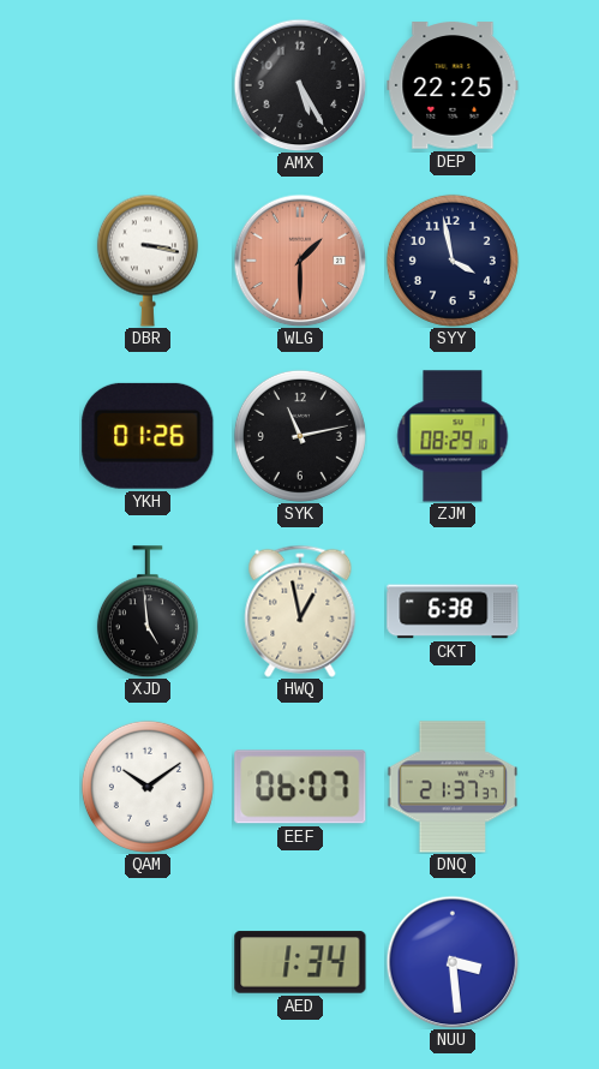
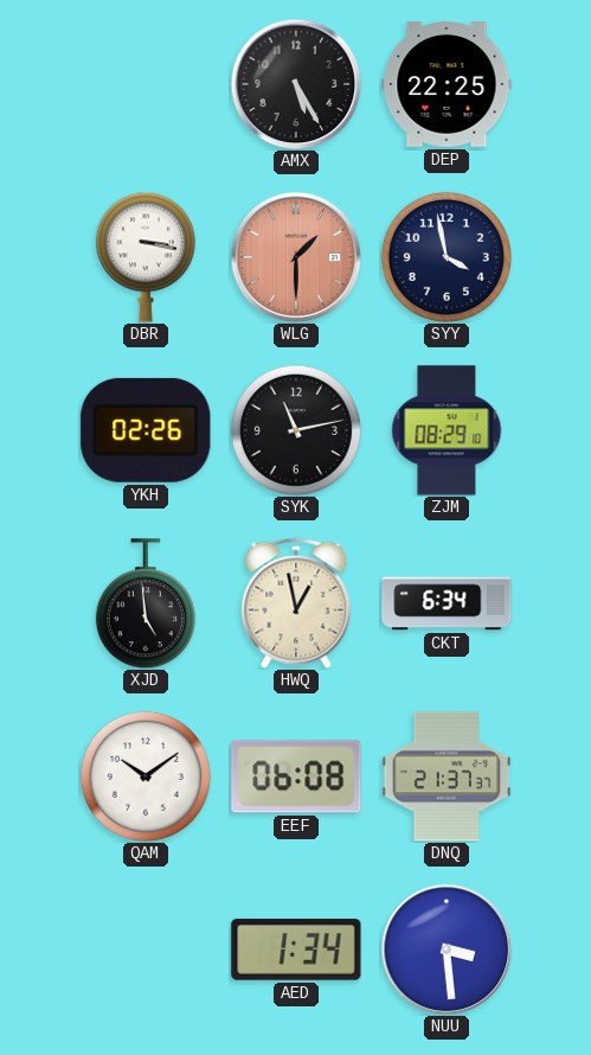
YKH: 01:26 -> 02:26
CKT: 6:38 -> 6:34
EEF: 06:07 -> 06:08
